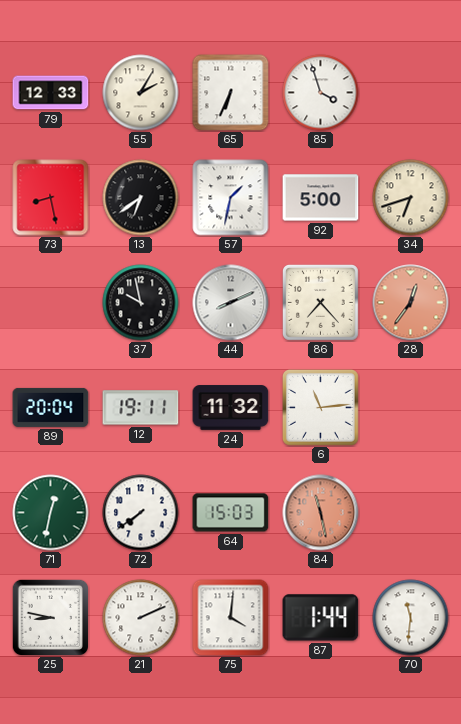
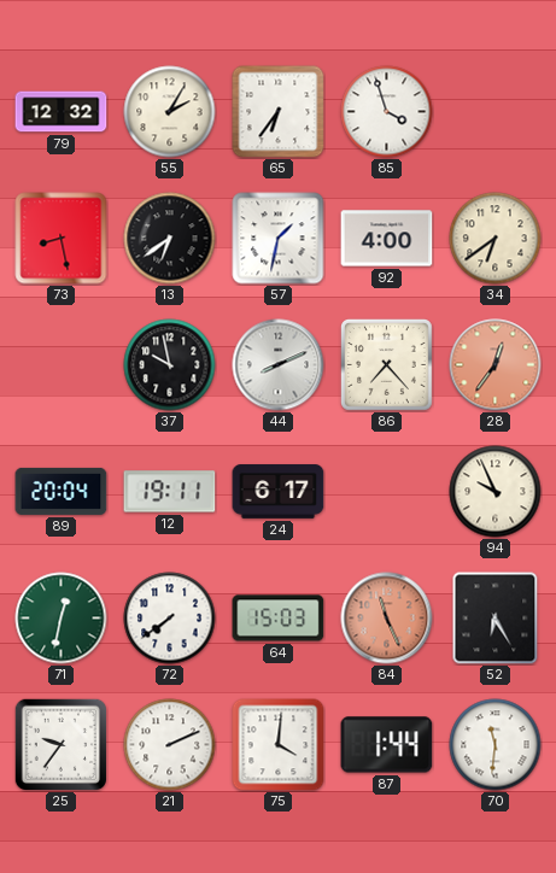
79: 12:33 -> 12:32
65: 6:34 -> 6:36
92: 5:00 -> 4:00
34: 6:42 -> 6:39
24: 11:32 -> 6:17
6: 11:14 -> none
94: none -> 9:56
84: 11:28 -> 11:26
52: none -> 6:25
25: 8:47 -> 9:36
